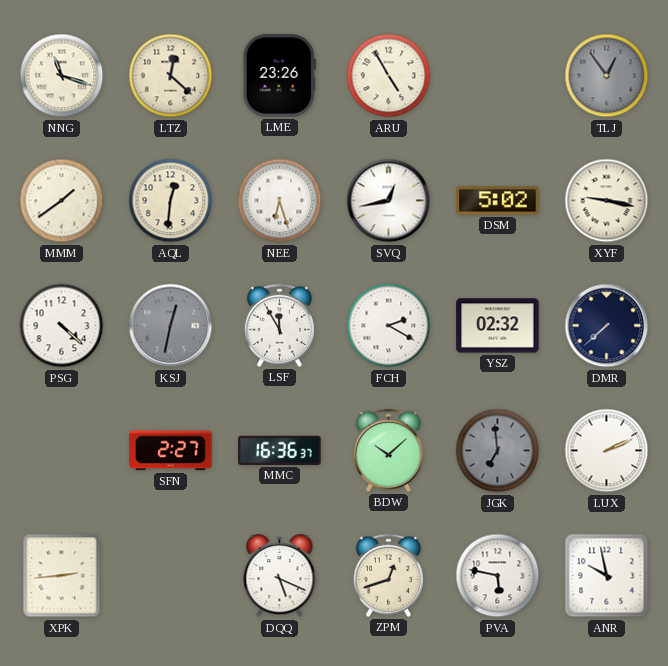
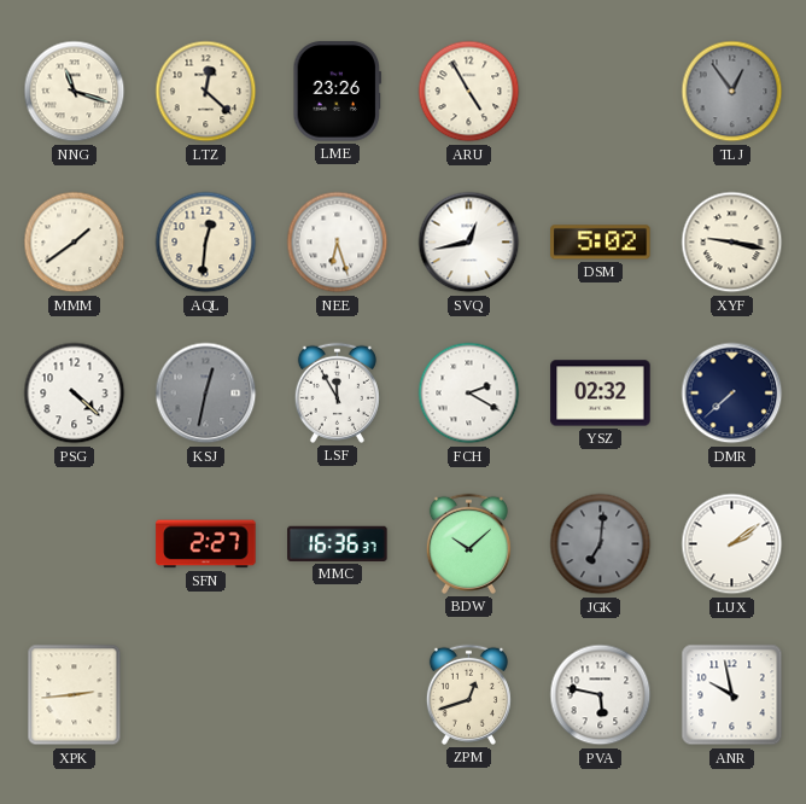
JGK: 6:59 -> 7:01
LUX: 2:11 -> 2:09
DQQ: 5:19 -> none
